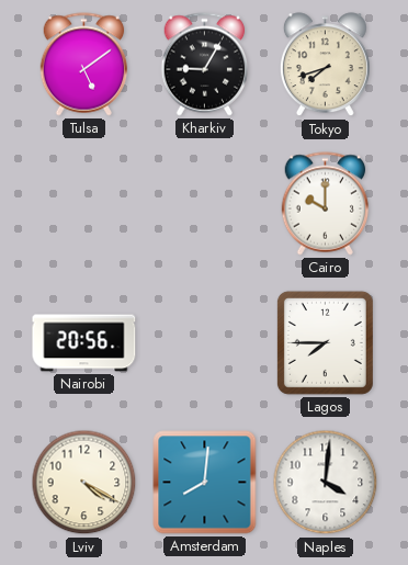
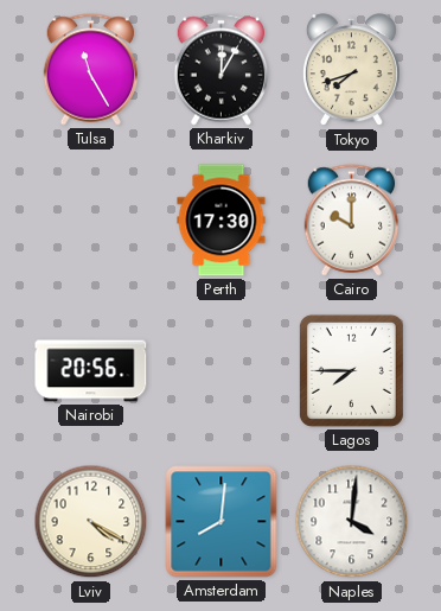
Tulsa: 5:09 -> 11:25
Kharkiv: 9:05 -> 12:05
Perth: none -> 17:30
